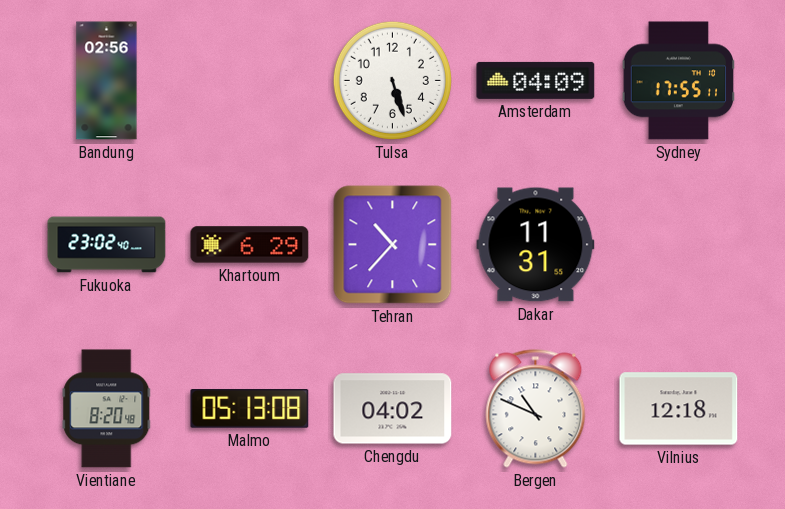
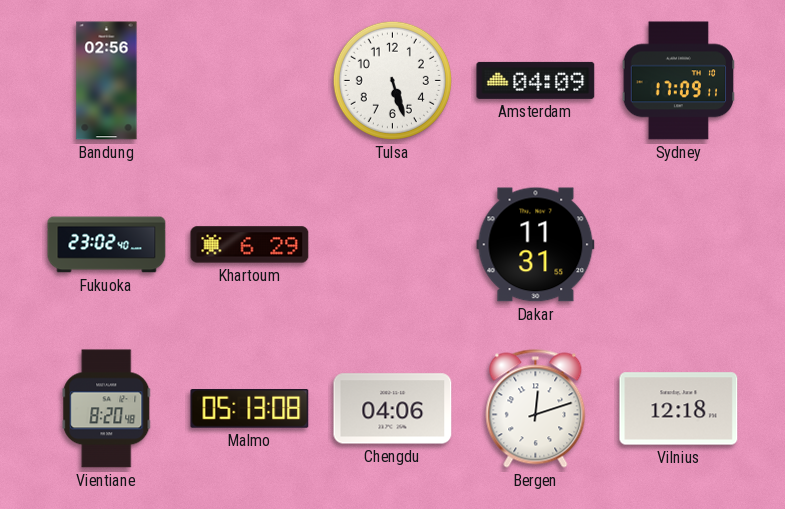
Sydney: 17:55 -> 17:09
Tehran: 10:37 -> none
Chengdu: 04:02 -> 04:06
Bergen: 10:49 -> 12:12
